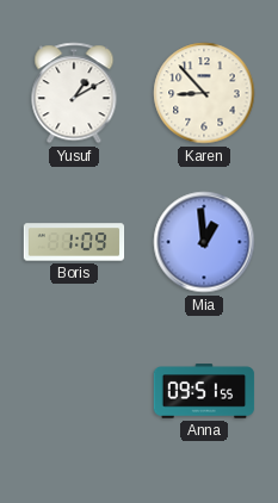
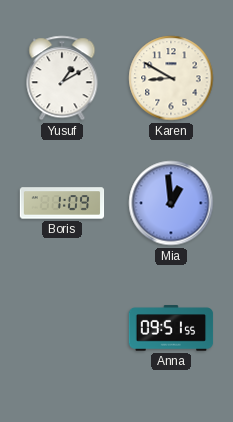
Karen: 8:53 -> 8:50
